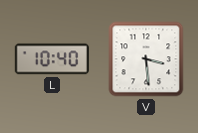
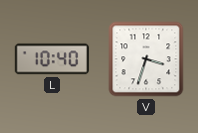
V: 3:29 -> 3:33
